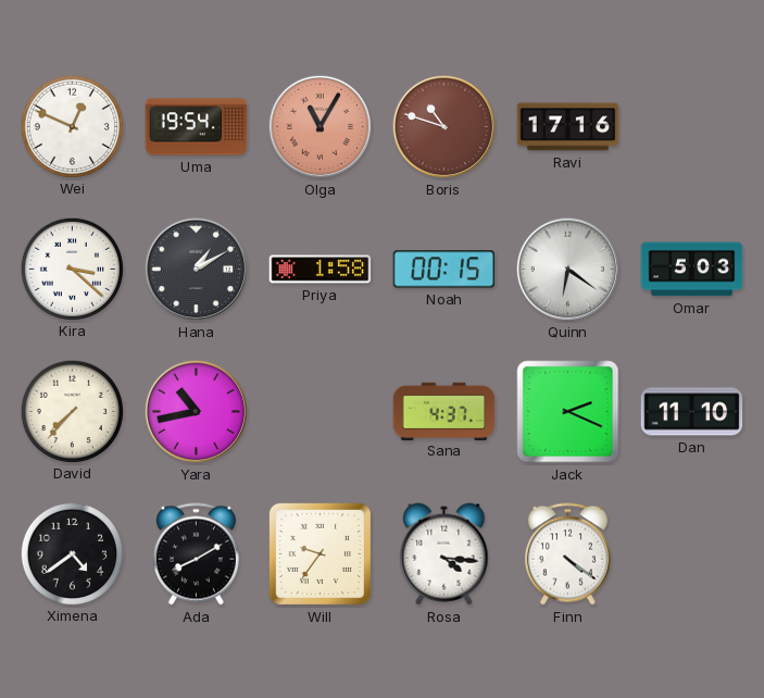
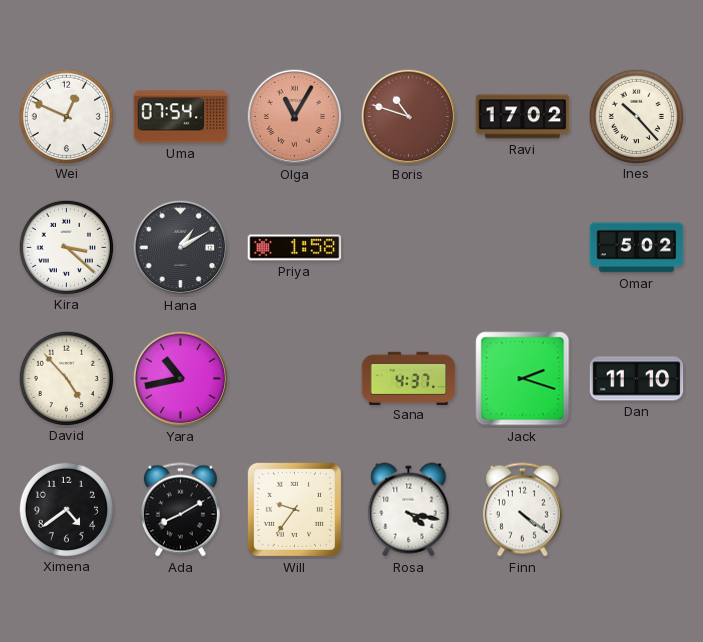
Uma: 19:54 -> 07:54
Ravi: 17:16 -> 17:02
Ines: none -> 10:23
Noah: 00:15 -> none
Quinn: 6:21 -> none
Omar: 5:03 -> 5:02
David: 7:37 -> 4:53
Jack: 2:19 -> 2:18
Rosa: 4:16 -> 4:17
